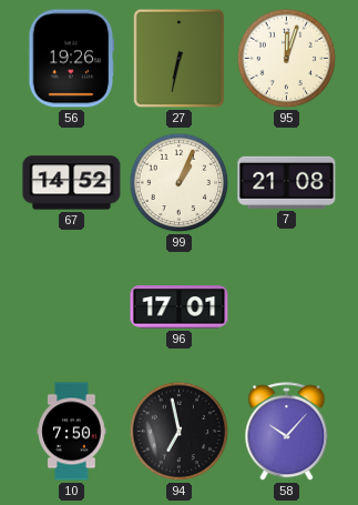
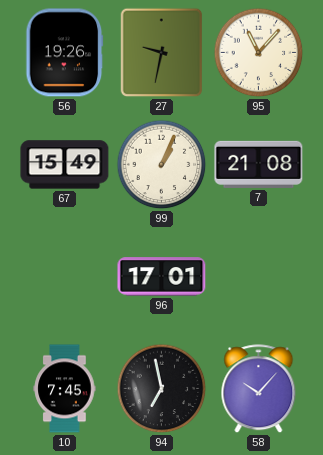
27: 6:32 -> 9:32
95: 12:03 -> 11:07
67: 14:52 -> 15:49
10: 7:50 -> 7:45
